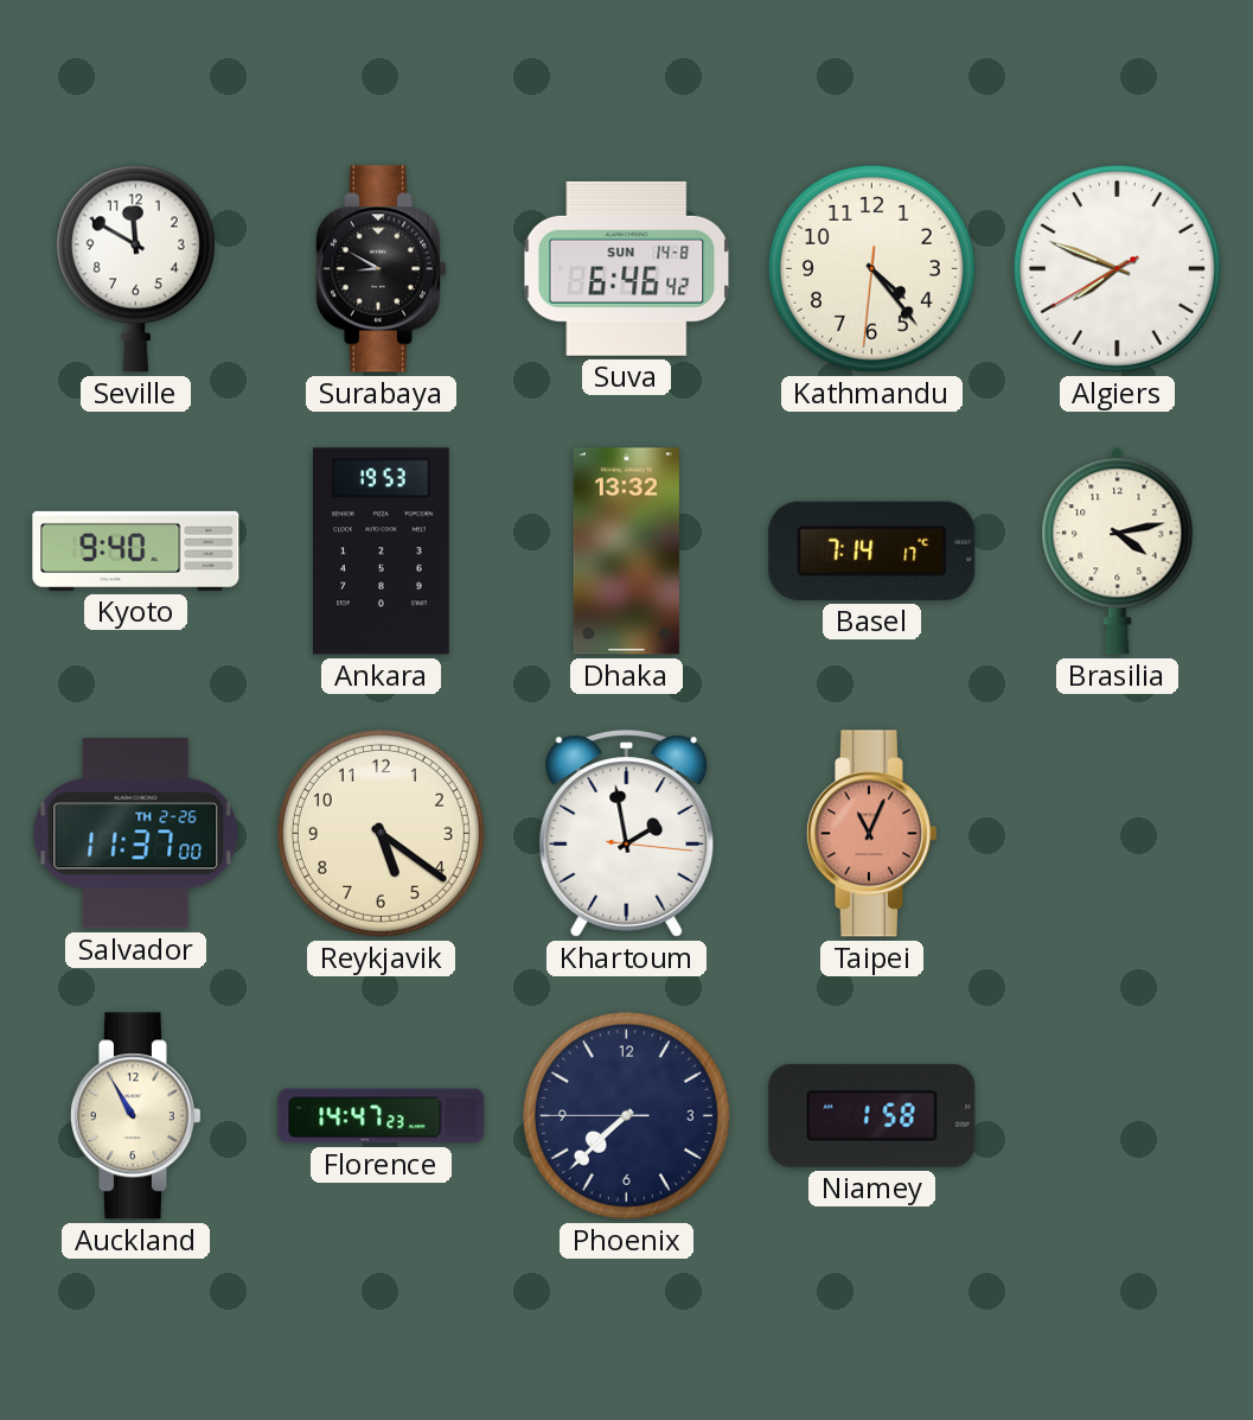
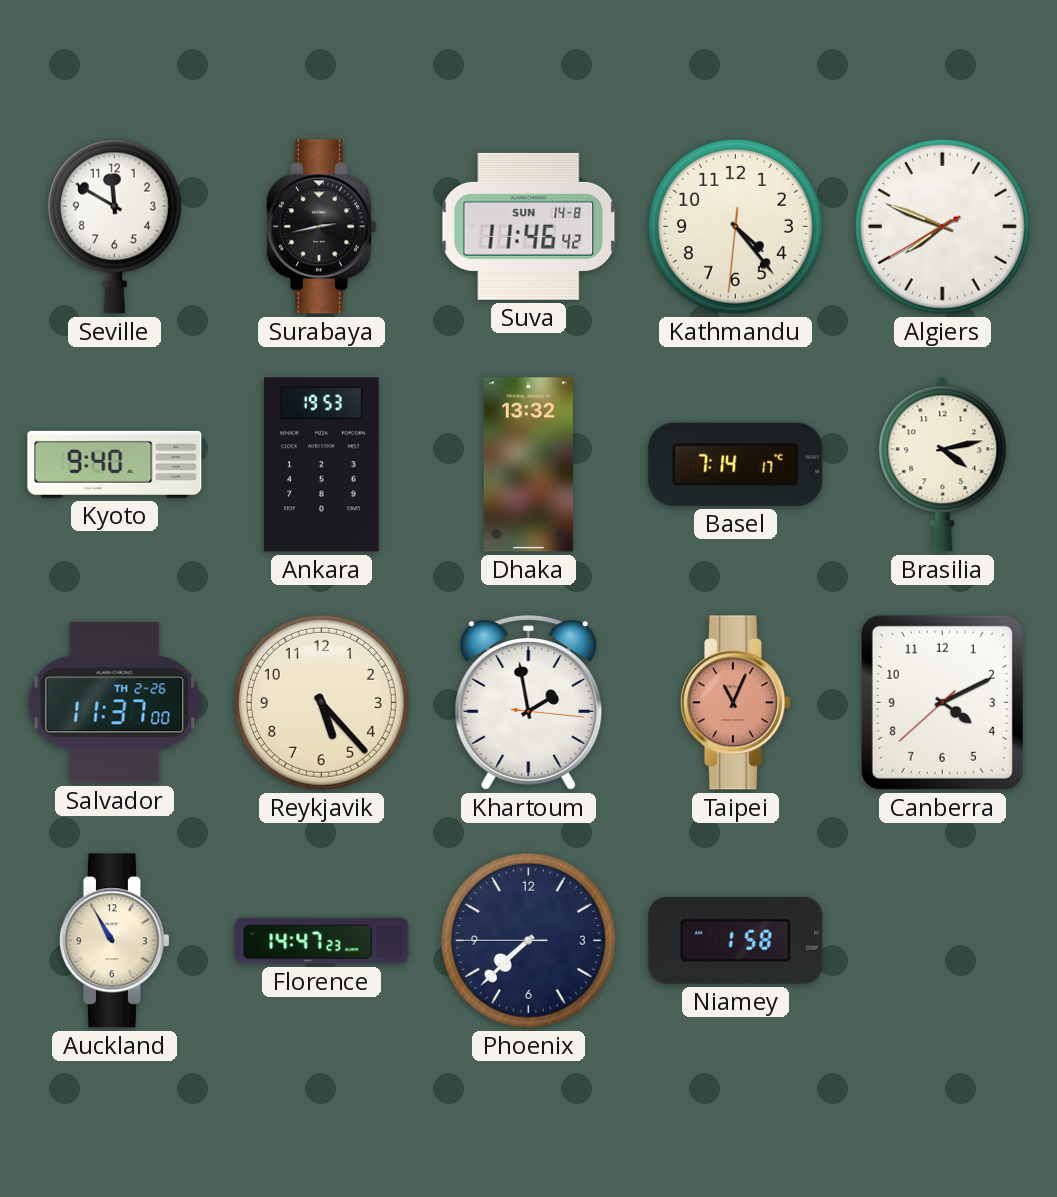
Surabaya: 8:50 -> 2:43
Suva: 6:46 -> 11:46
Reykjavik: 5:21 -> 5:23
Canberra: none -> 4:10
